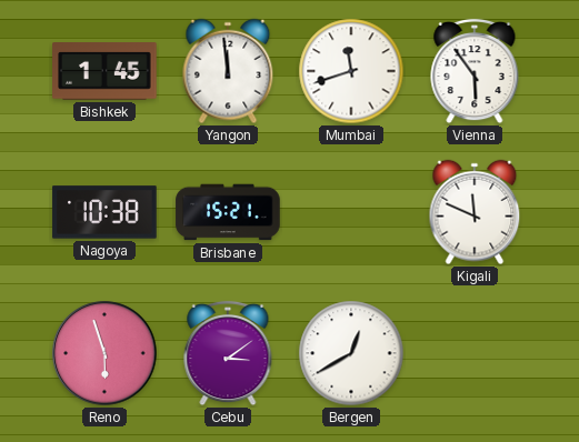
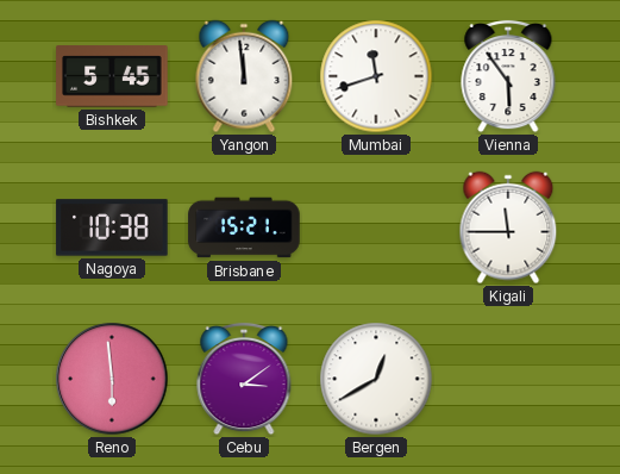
Bishkek: 1:45 -> 5:45
Kigali: 11:49 -> 11:45
Reno: 5:57 -> 5:59
